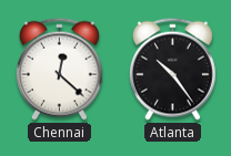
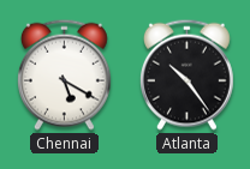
Chennai: 12:22 -> 5:20
